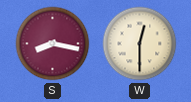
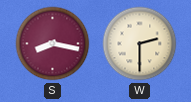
W: 12:30 -> 2:30
